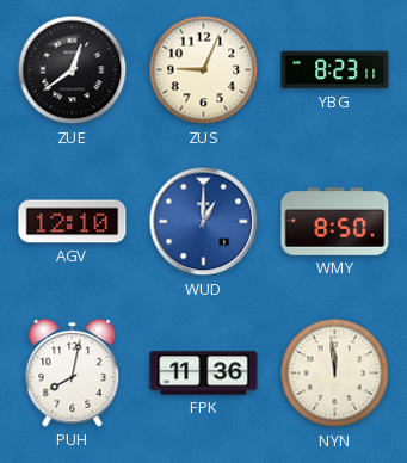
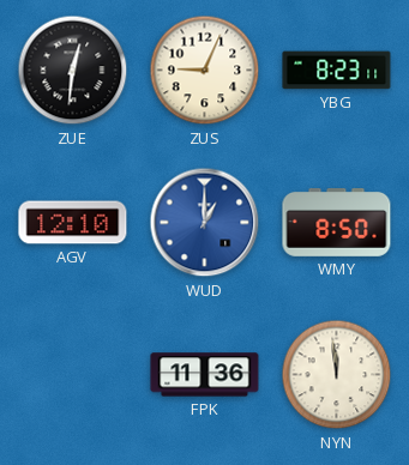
ZUE: 12:39 -> 12:31
PUH: 8:02 -> none
